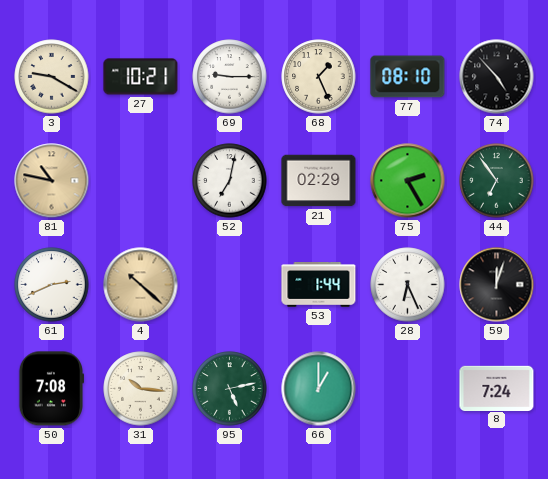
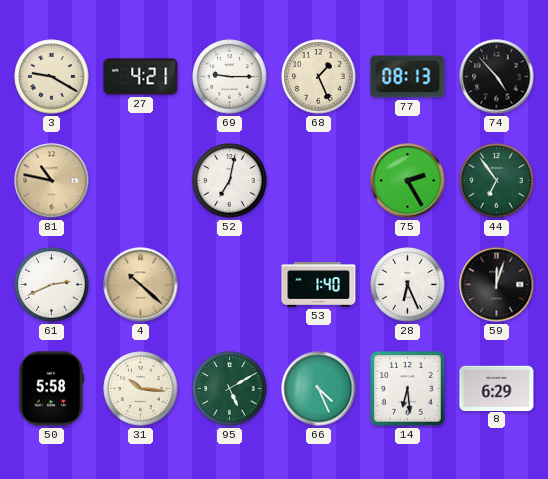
27: 10:21 -> 4:21
77: 08:10 -> 08:13
21: 02:29 -> none
53: 1:44 -> 1:40
50: 7:08 -> 5:58
95: 5:13 -> 5:10
66: 1:00 -> 4:26
14: none -> 6:29
8: 7:24 -> 6:29
